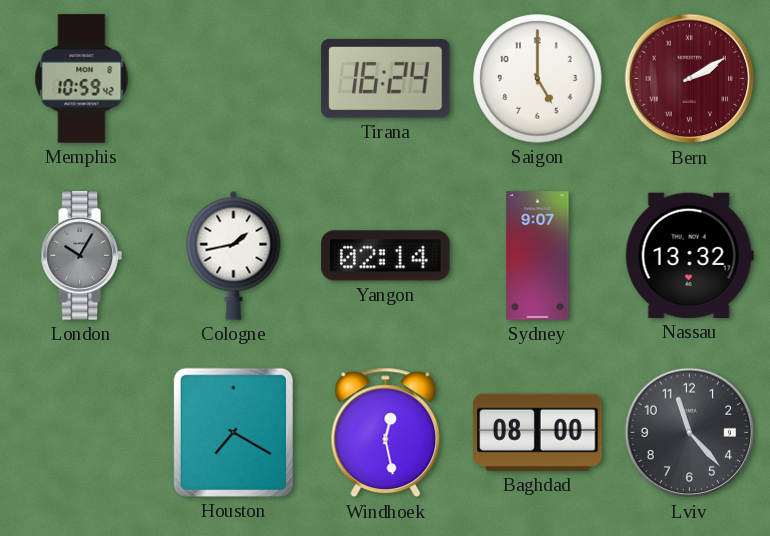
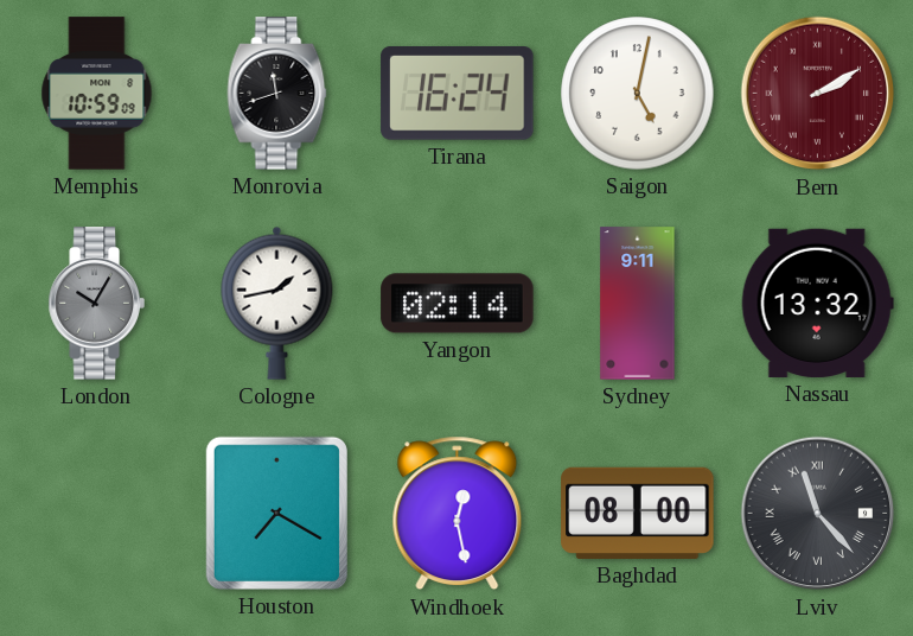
Memphis: 10:59:42 -> 10:59:09
Monrovia: none -> 11:42
Saigon: 5:00 -> 5:02
Sydney: 9:07 -> 9:11
Lviv numerals: Arabic -> Roman
